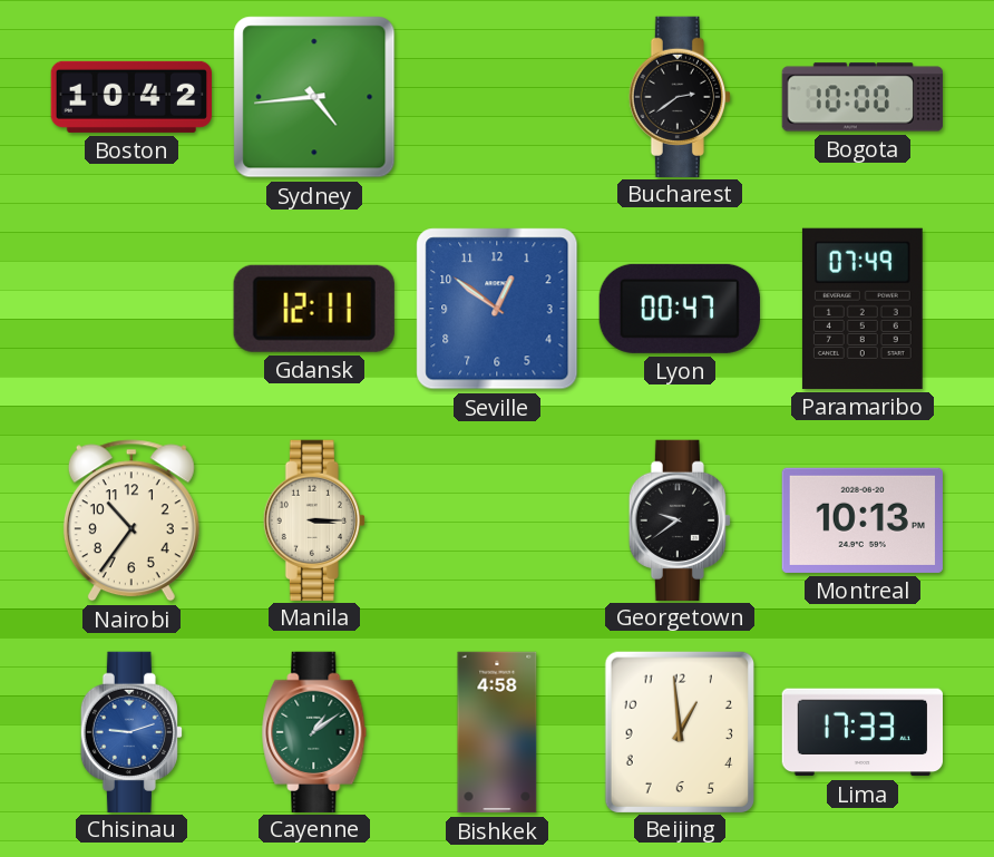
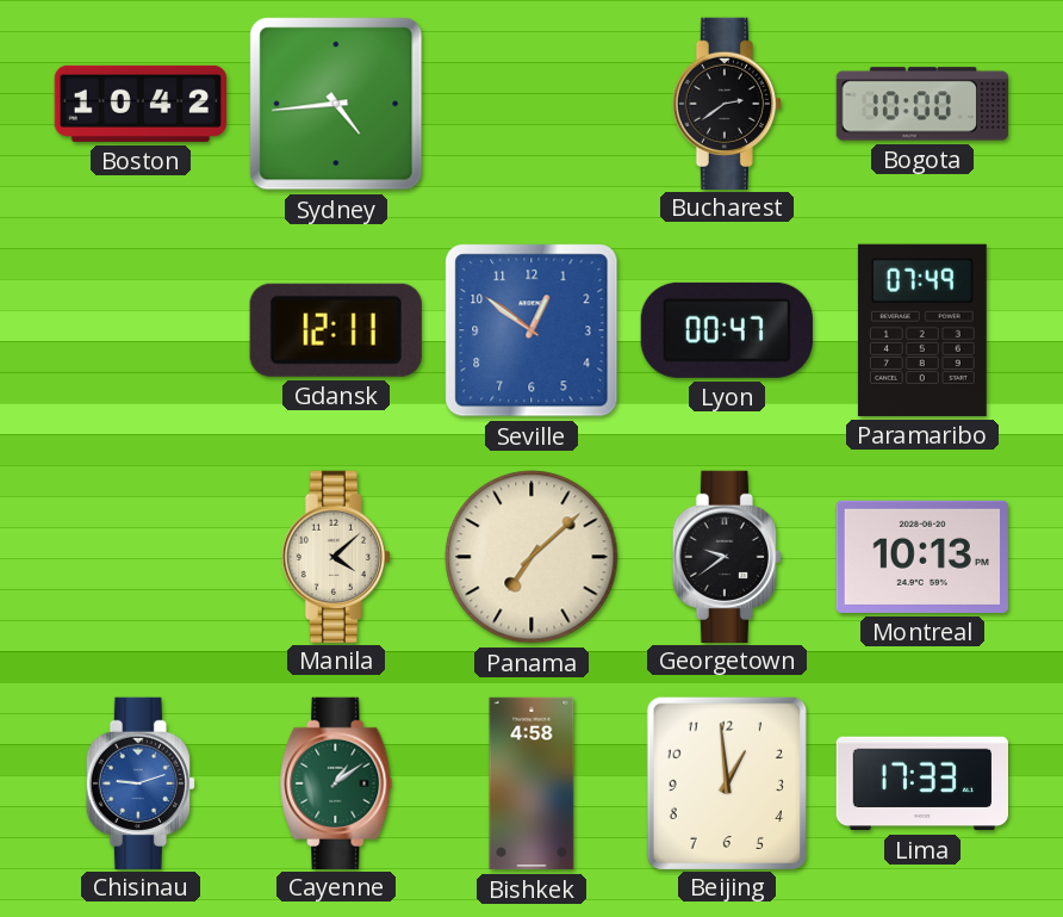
Nairobi: 10:36 -> none
Manila: 3:15 -> 4:08
Panama: none -> 7:08
